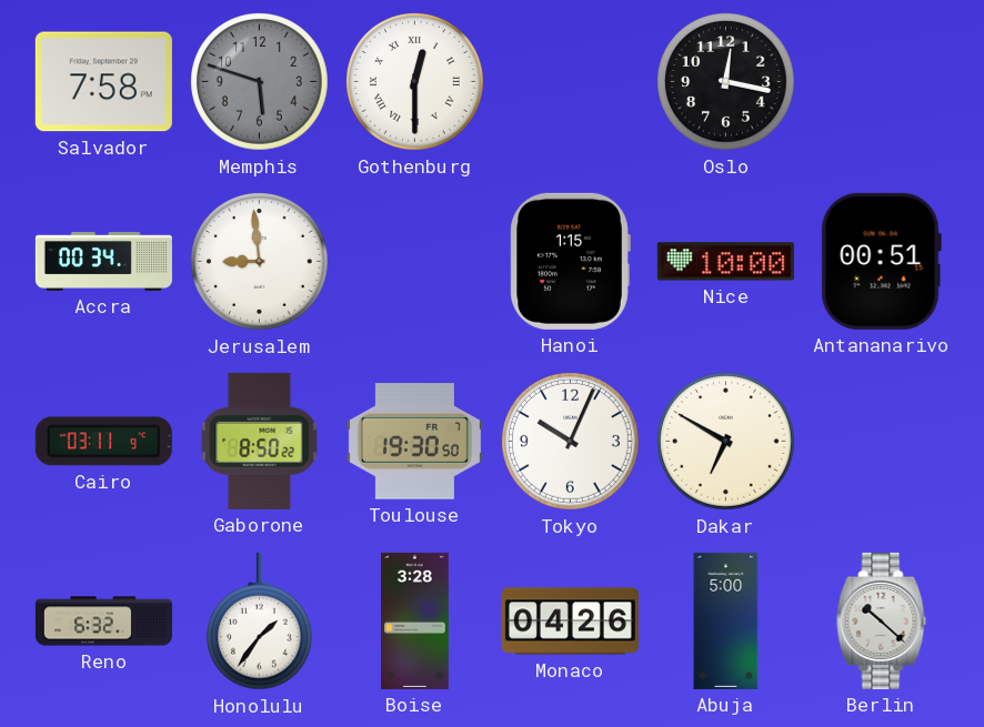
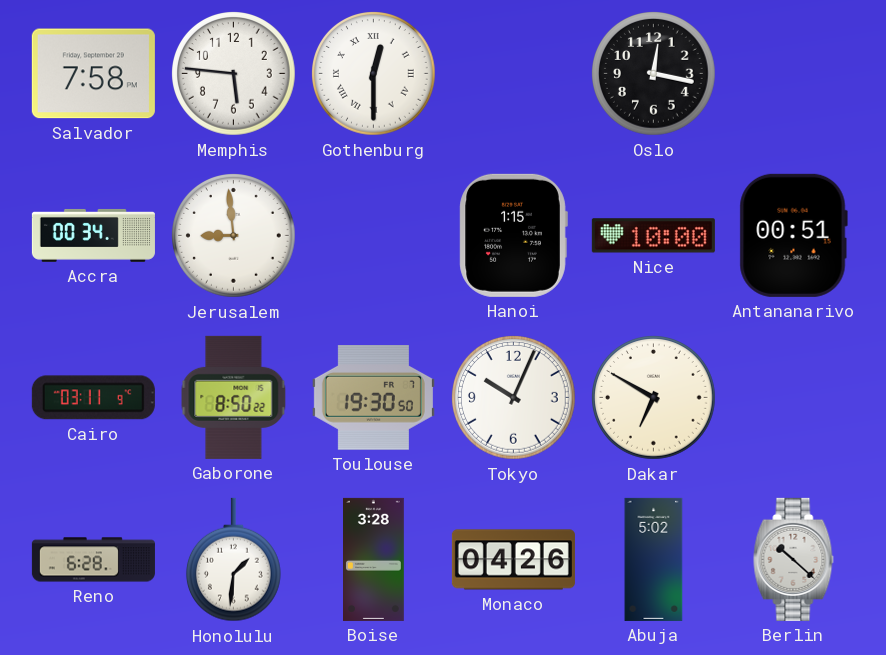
Memphis: 5:48 -> 5:46
Memphis dial: grey -> white
Reno: 6:32 -> 6:28
Honolulu: 1:36 -> 1:31
Abuja: 5:00 -> 5:02
